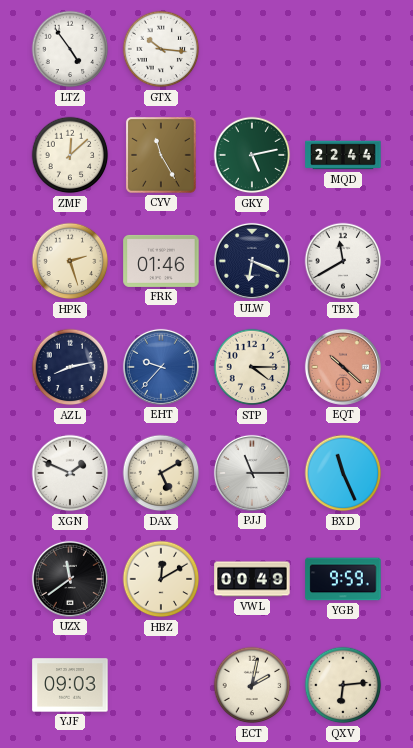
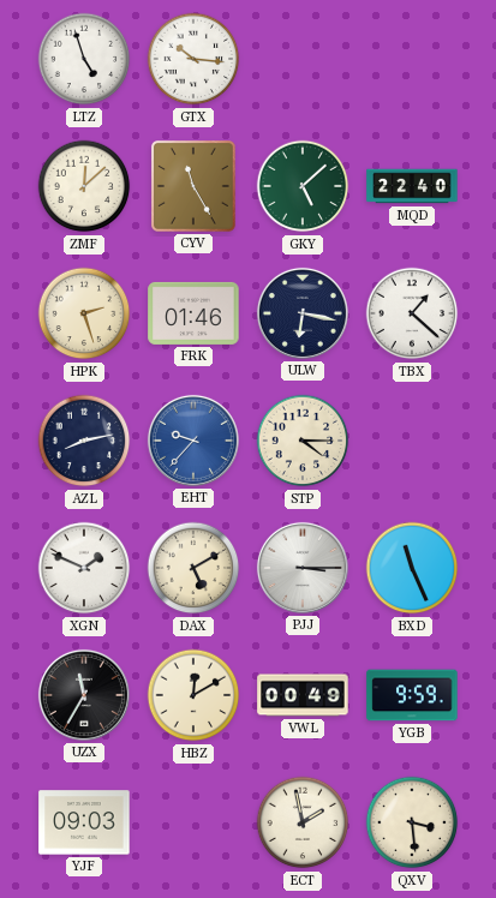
LTZ: 4:54 -> 4:57
GKY: 5:13 -> 5:08
MQD: 22:44 -> 22:40
ULW: 6:19 -> 6:17
TBX: 11:40 -> 1:22
EQT: 10:22 -> none
PJJ: 11:15 -> 3:15
UZX: 11:39 -> 11:35
ECT: 2:02 -> 1:58
QXV: 6:14 -> 3:29
